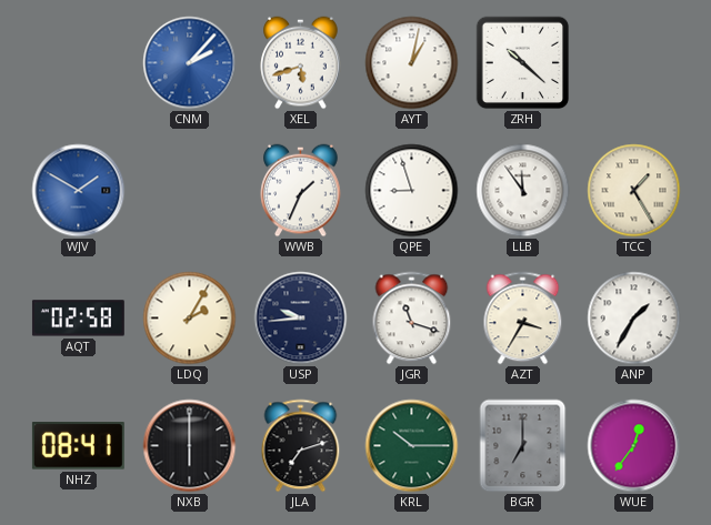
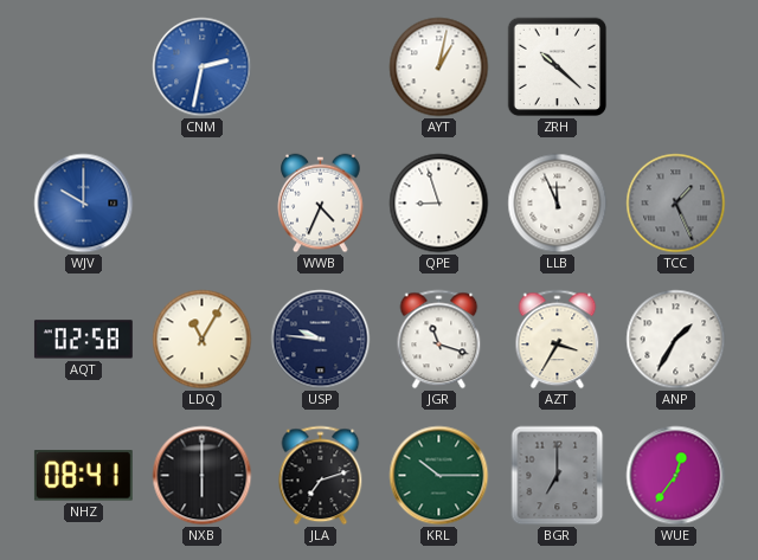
CNM: 2:07 -> 2:32
XEL: 5:42 -> none
WJV: 1:50 -> 10:00
WWB: 1:34 -> 4:34
LLB: 11:54 -> 11:56
TCC: 1:25 -> 1:26
TCC dial: cream -> grey
LDQ: 2:05 -> 11:05
USP: 9:44 -> 9:46
